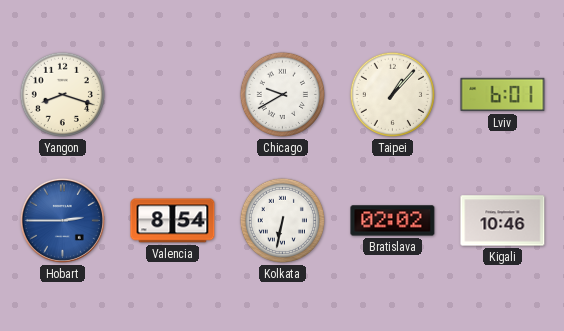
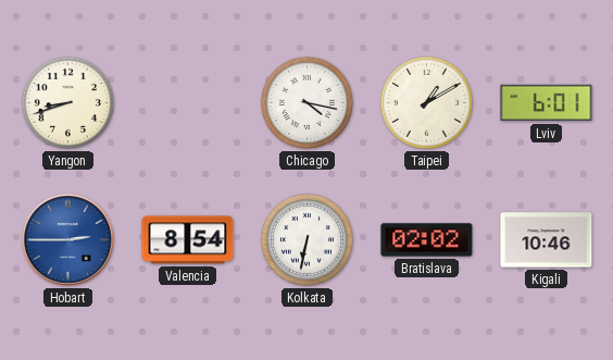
Yangon: 8:18 -> 8:42
Chicago: 9:40 -> 4:17
Taipei: 1:07 -> 1:10
